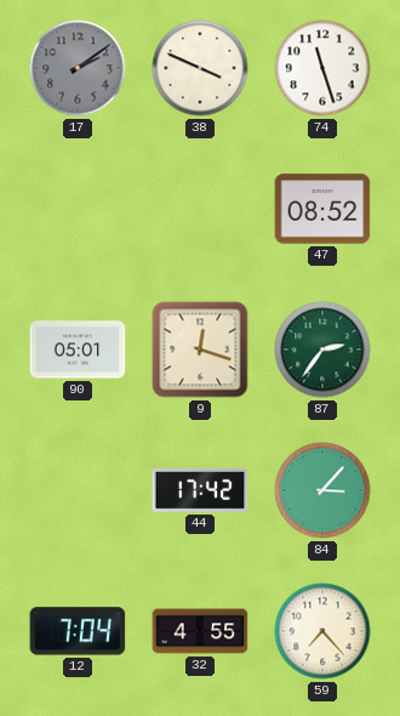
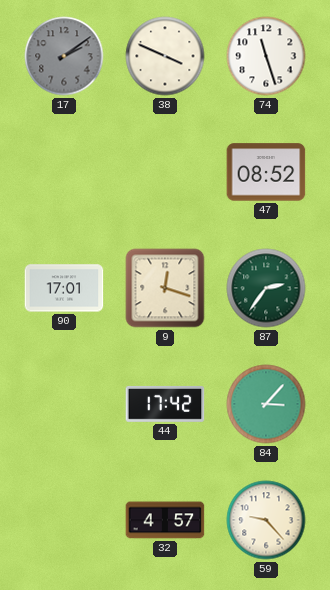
90: 05:01 -> 17:01
12: 7:04 -> none
32: 4:55 -> 4:57
59: 7:23 -> 9:23
